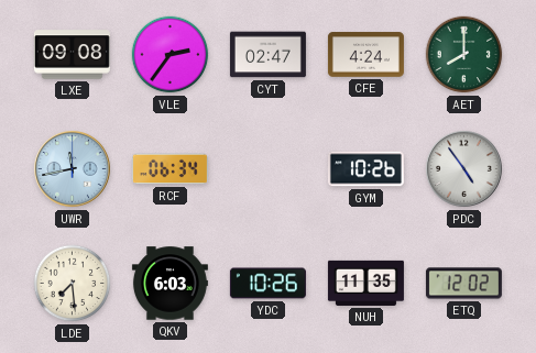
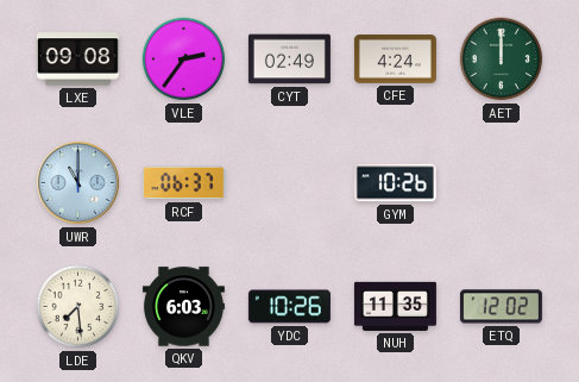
CYT: 02:47 -> 02:49
AET: 8:00 -> 12:00
UWR: 11:43 -> 11:00
RCF: 06:34 -> 06:37
PDC: 4:54 -> none
